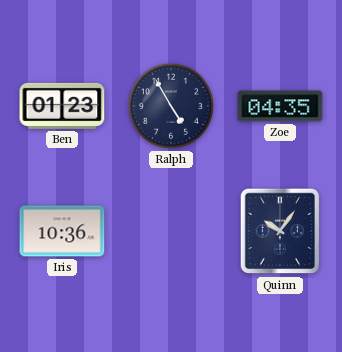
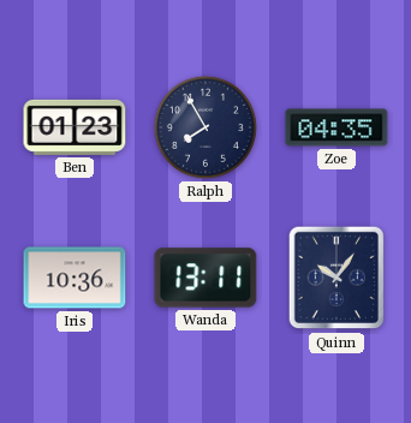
Ralph: 4:55 -> 7:55
Wanda: none -> 13:11
